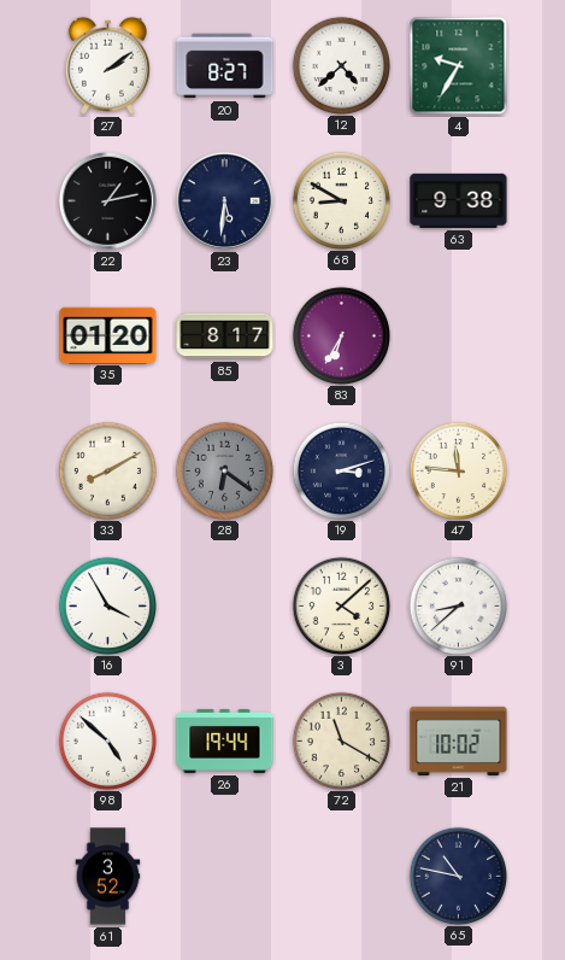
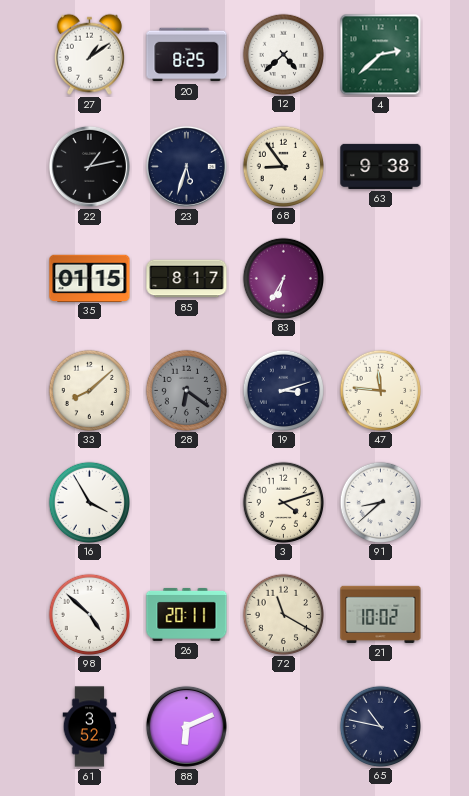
27: 2:09 -> 1:09
20: 8:27 -> 8:25
4: 9:35 -> 2:38
23: 5:31 -> 5:33
68: 8:50 -> 8:54
35: 01:20 -> 01:15
33: 8:10 -> 8:08
3: 4:08 -> 4:12
26: 19:44 -> 20:11
88: none -> 6:11
